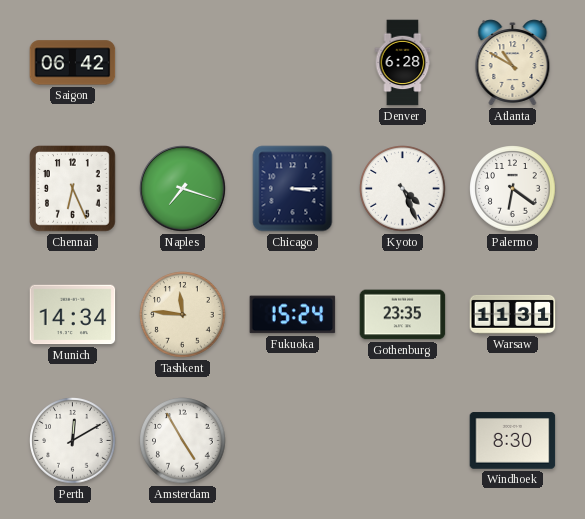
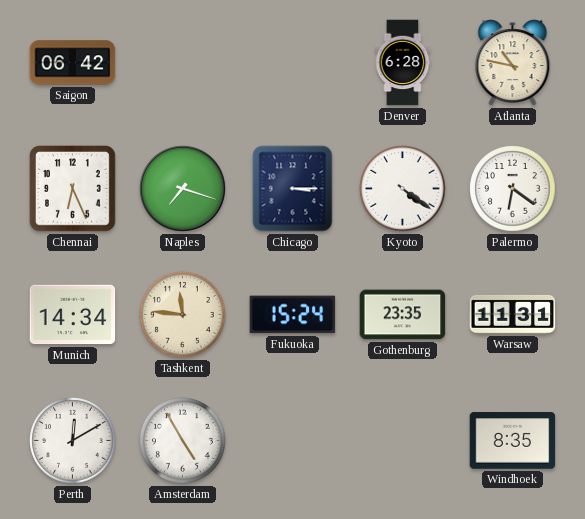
Atlanta: 10:50 -> 10:47
Kyoto: 4:26 -> 4:21
Windhoek: 8:30 -> 8:35
